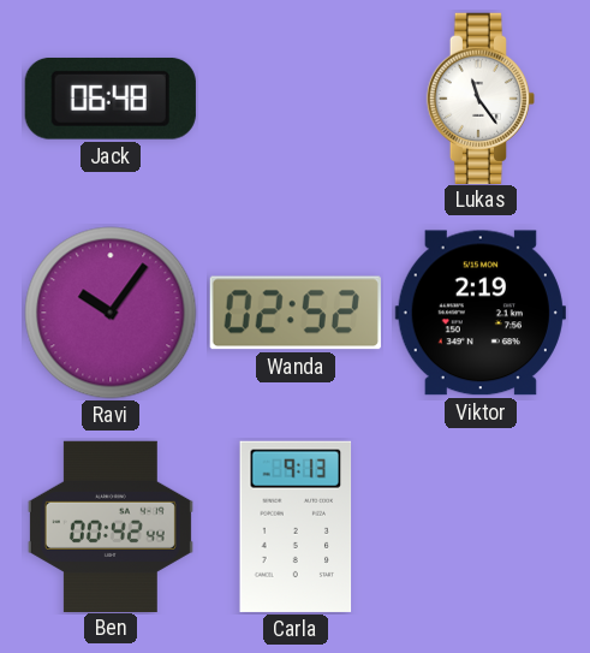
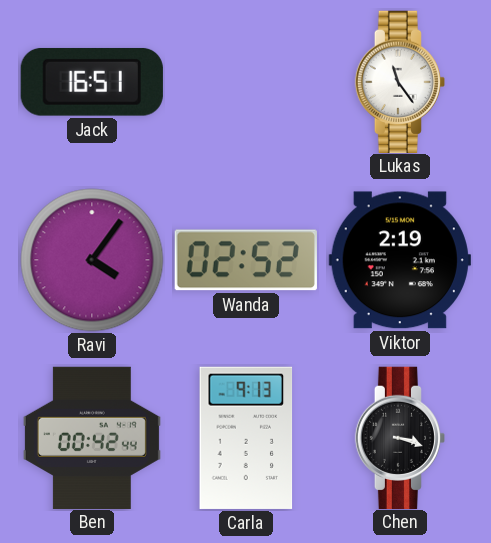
Jack: 06:48 -> 16:51
Ravi: 10:06 -> 4:06
Chen: none -> 3:18
